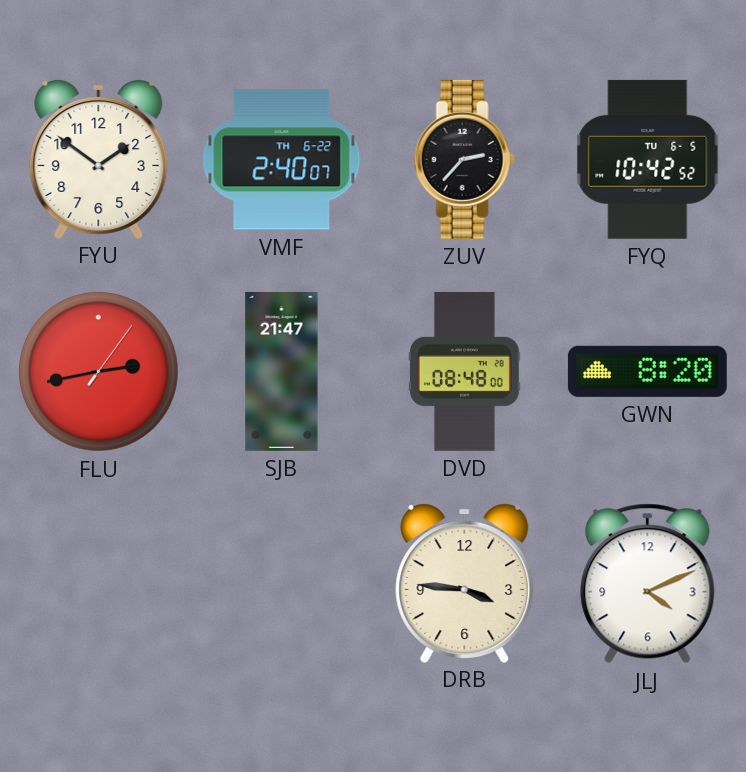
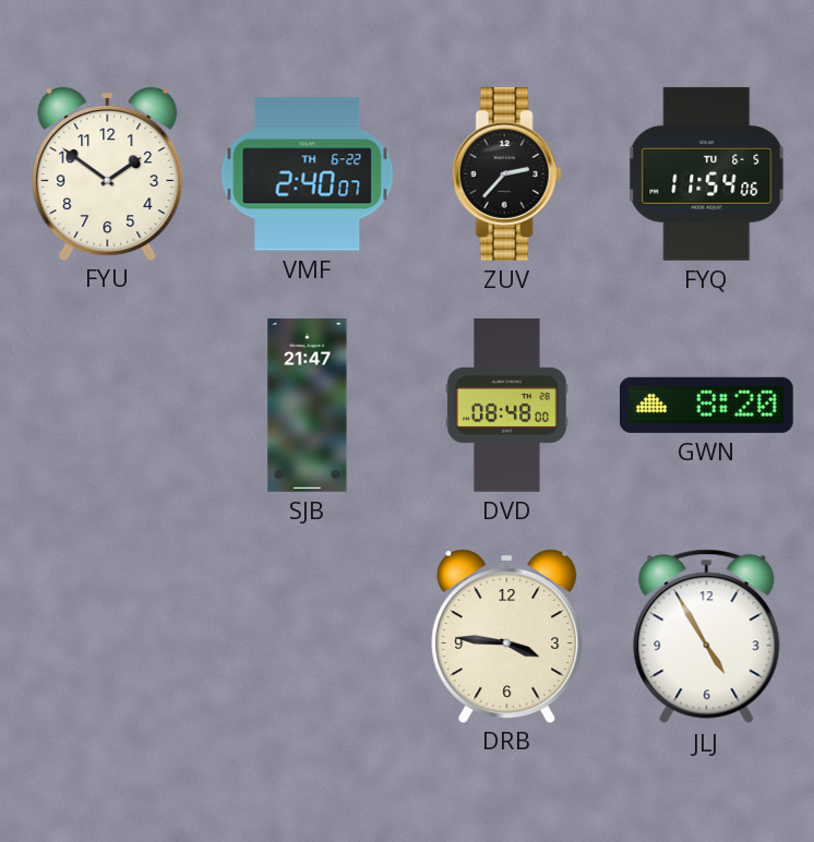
FYQ: 10:42 -> 11:54
FLU: 2:43 -> none
JLJ: 4:11 -> 4:55
